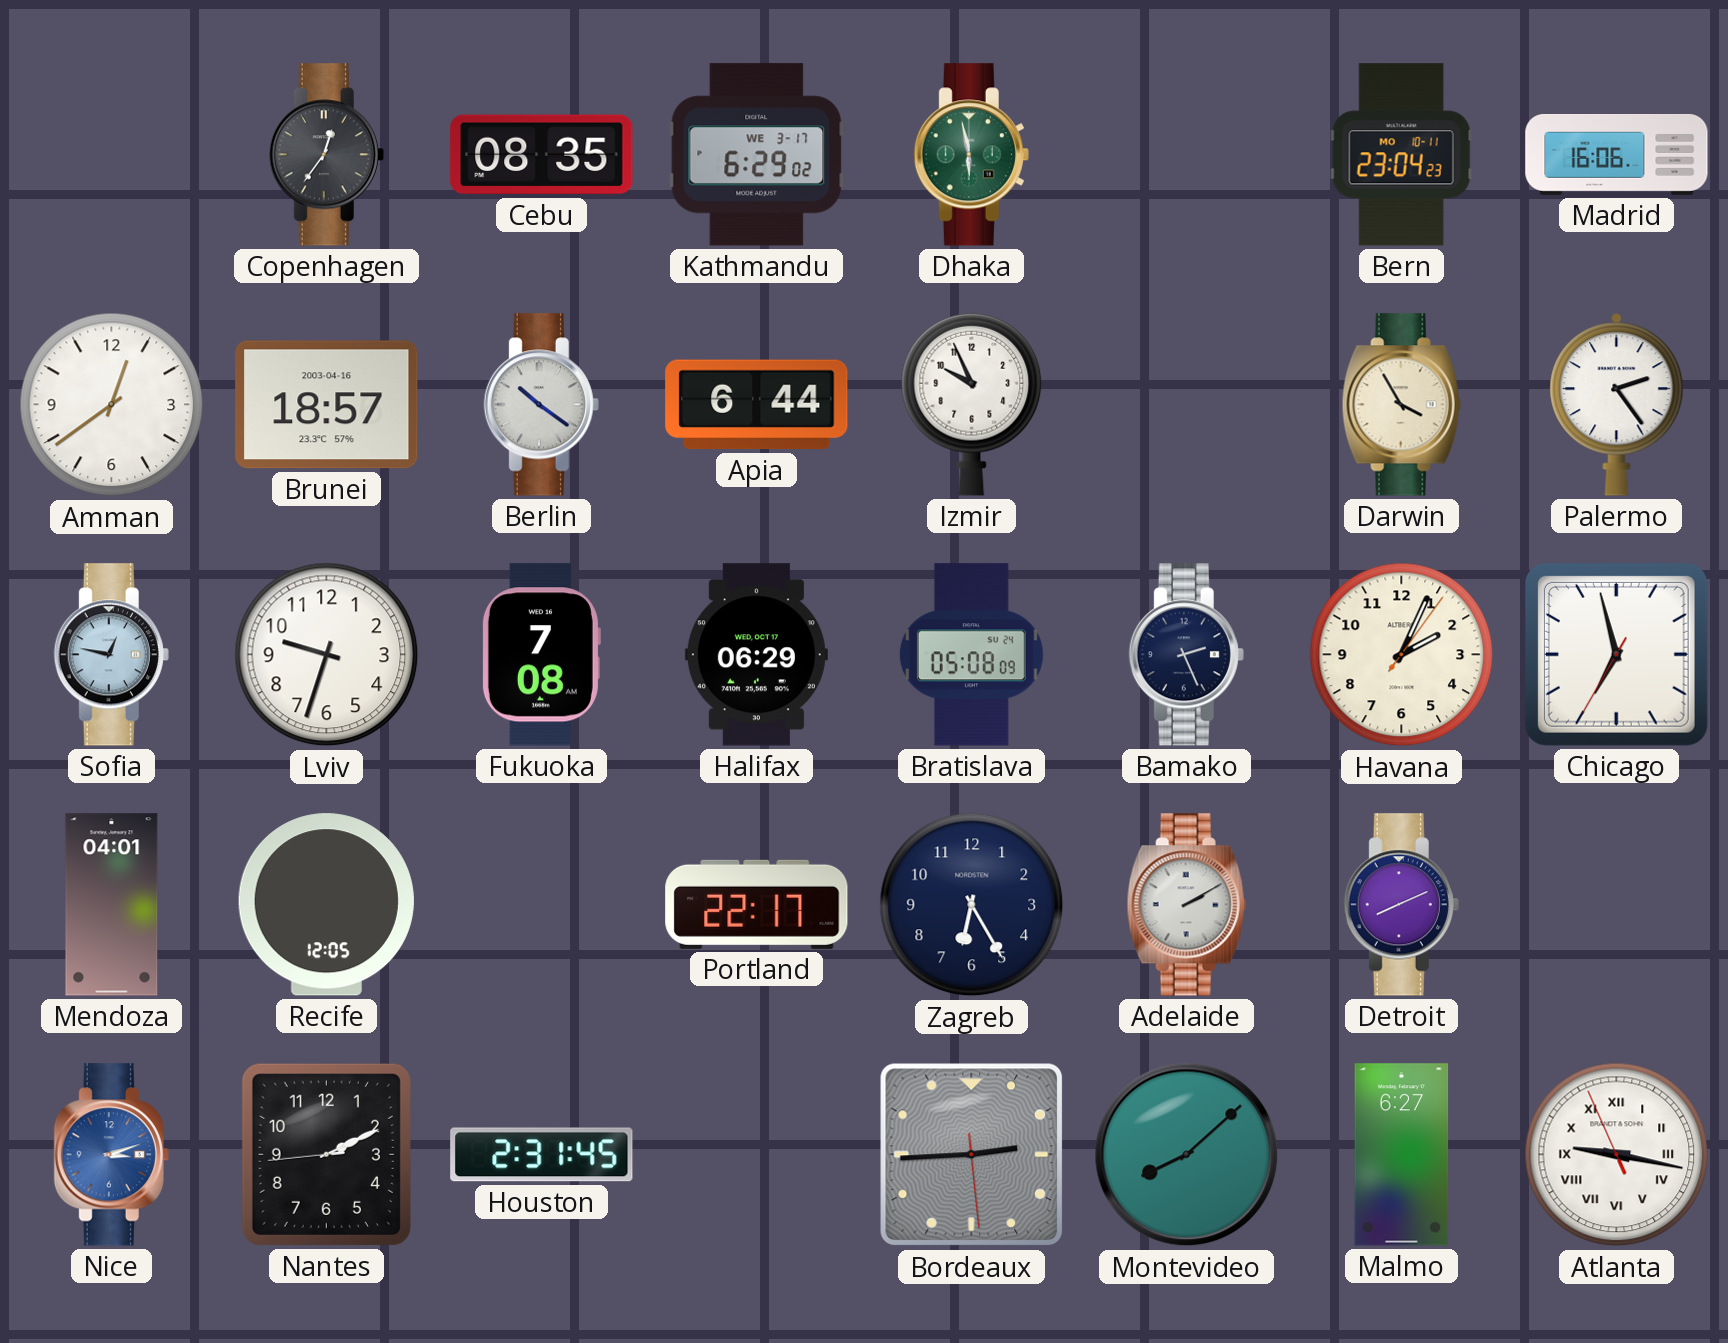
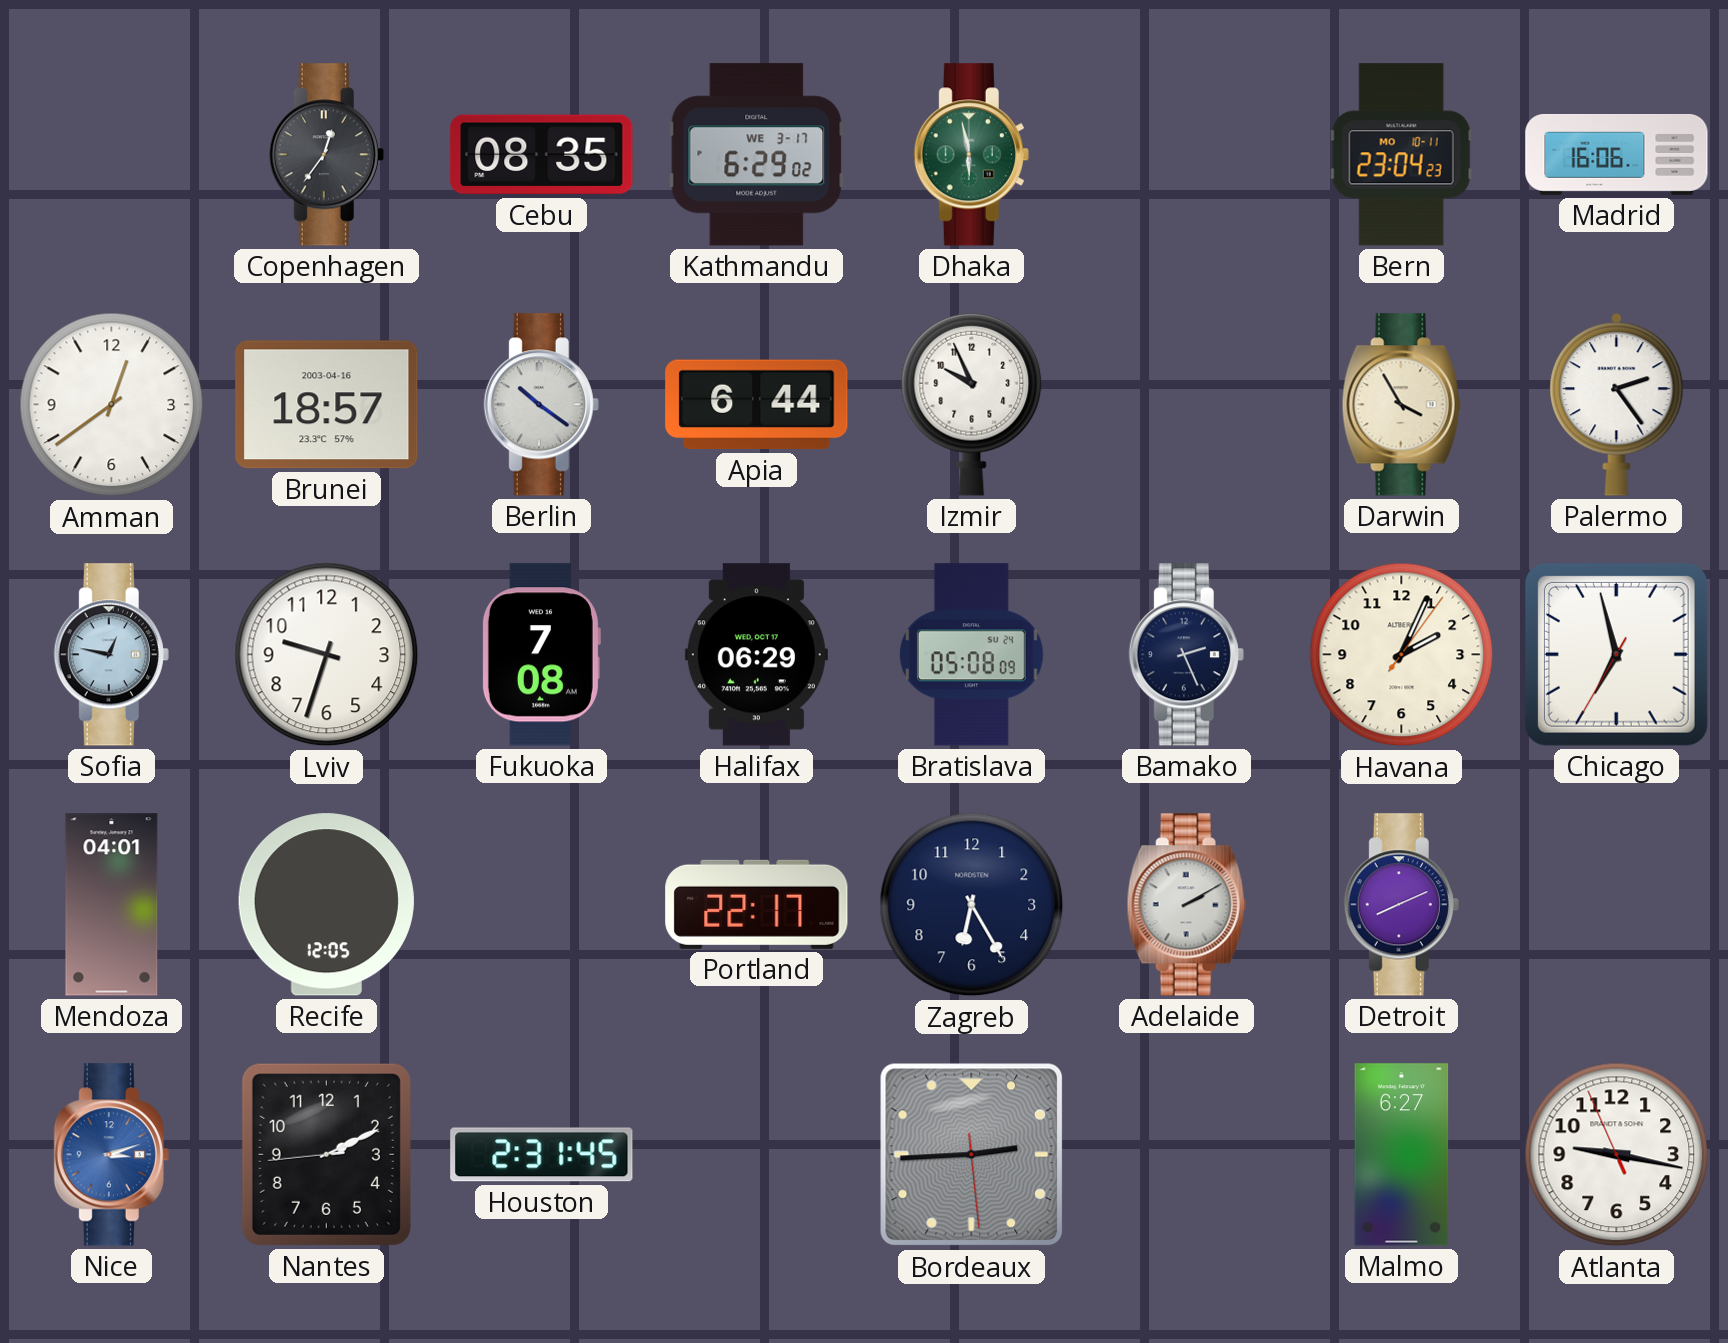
Montevideo: 8:08 -> none
Atlanta numerals: Roman -> Arabic
